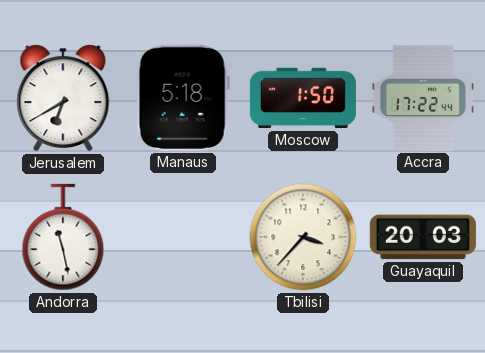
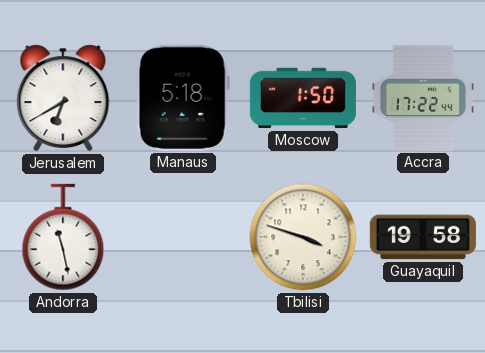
Tbilisi: 3:37 -> 3:48
Guayaquil: 20:03 -> 19:58
